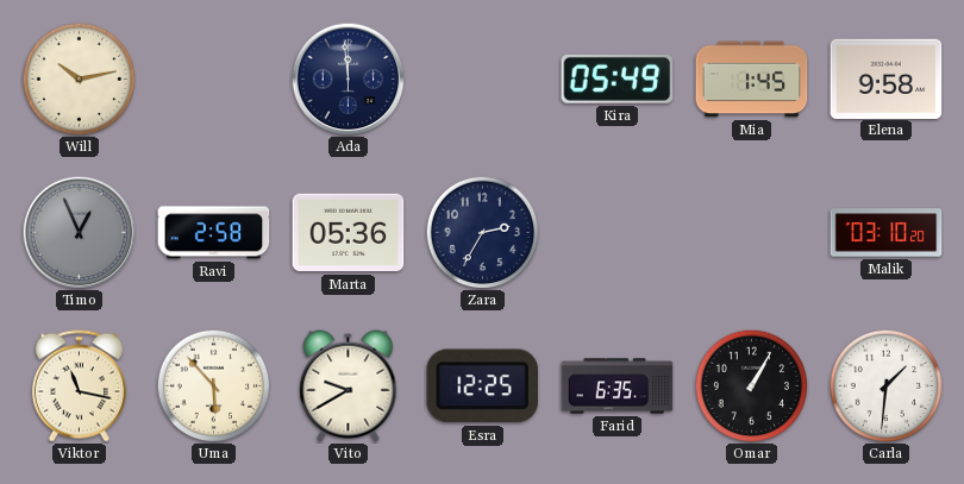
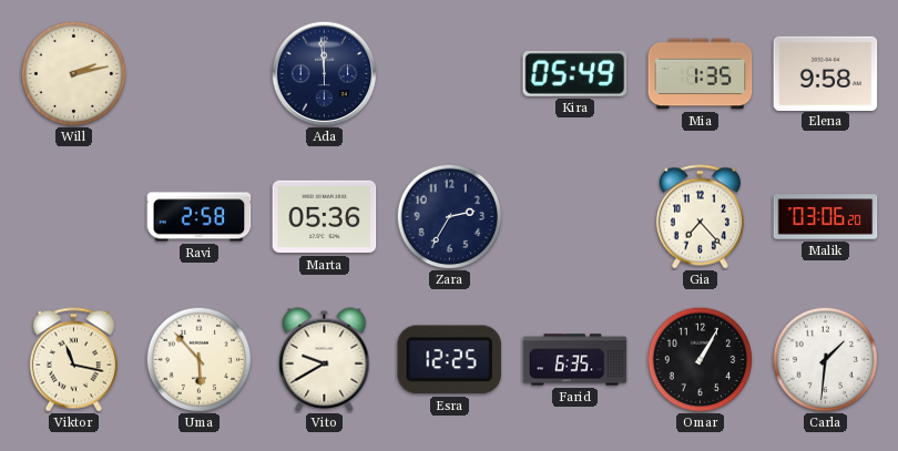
Will: 10:13 -> 2:13
Mia: 1:45 -> 1:35
Timo: 12:56 -> none
Gia: none -> 7:23
Malik: 03:10 -> 03:06
